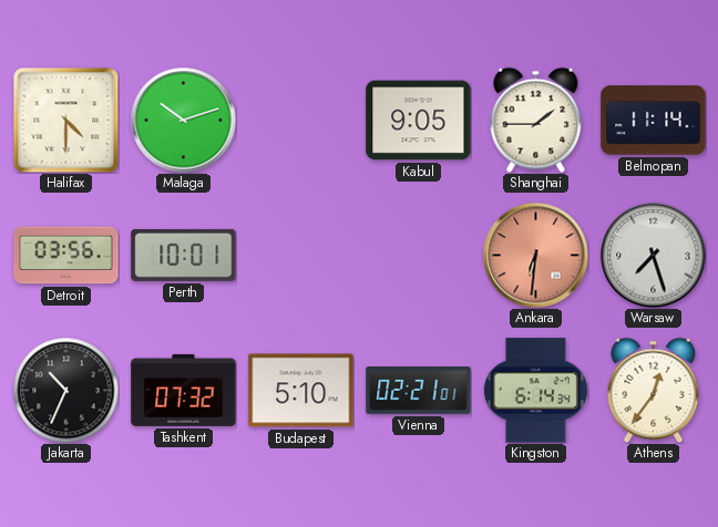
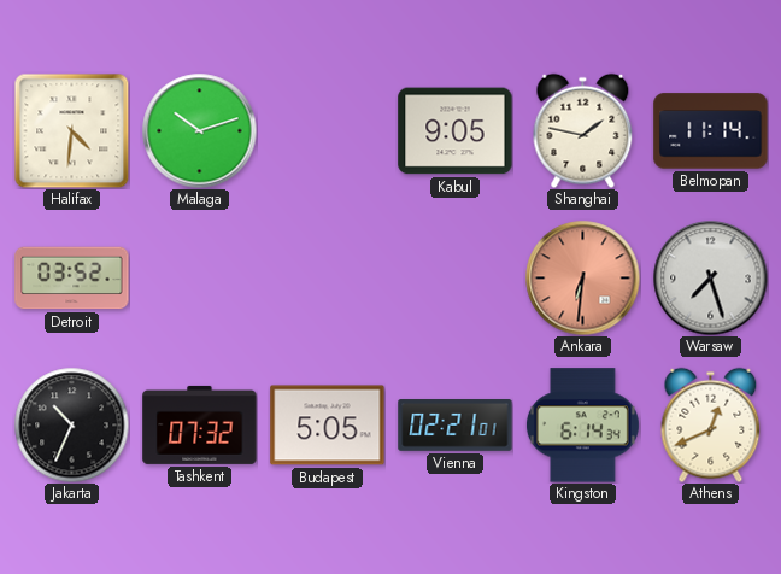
Halifax: 4:30 -> 4:31
Shanghai: 1:45 -> 1:47
Detroit: 03:56 -> 03:52
Perth: 10:01 -> none
Budapest: 5:10 -> 5:05
Athens: 12:36 -> 12:41
